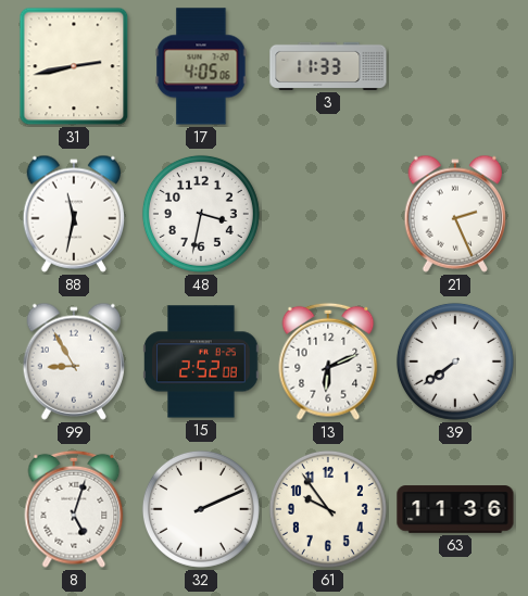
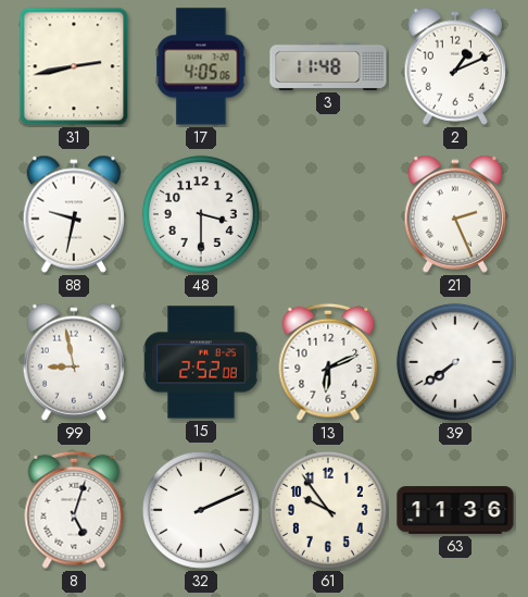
3: 11:33 -> 11:48
2: none -> 1:11
88: 11:32 -> 9:32
48: 3:32 -> 3:30
99: 8:55 -> 8:58
